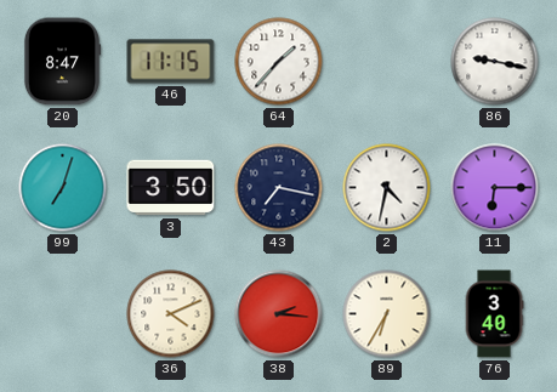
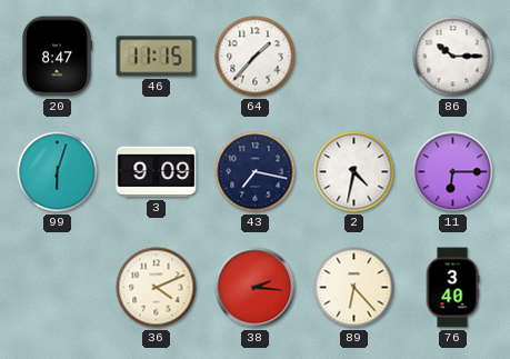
86: 9:17 -> 10:15
99: 7:03 -> 6:03
3: 3:50 -> 9:09
89: 6:35 -> 6:23
